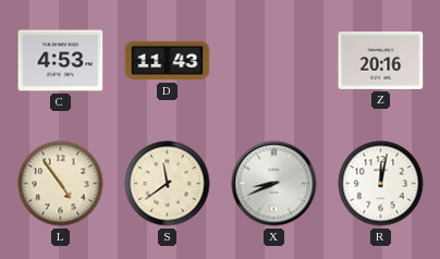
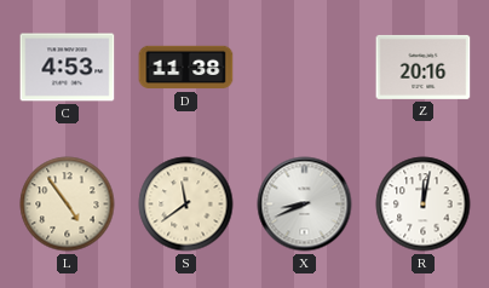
D: 11:43 -> 11:38
